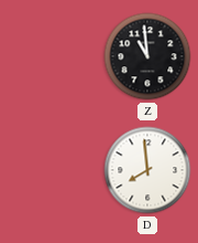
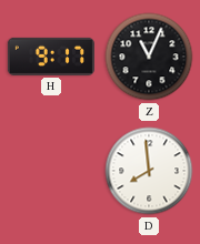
H: none -> 9:17
Z: 10:59 -> 11:04
